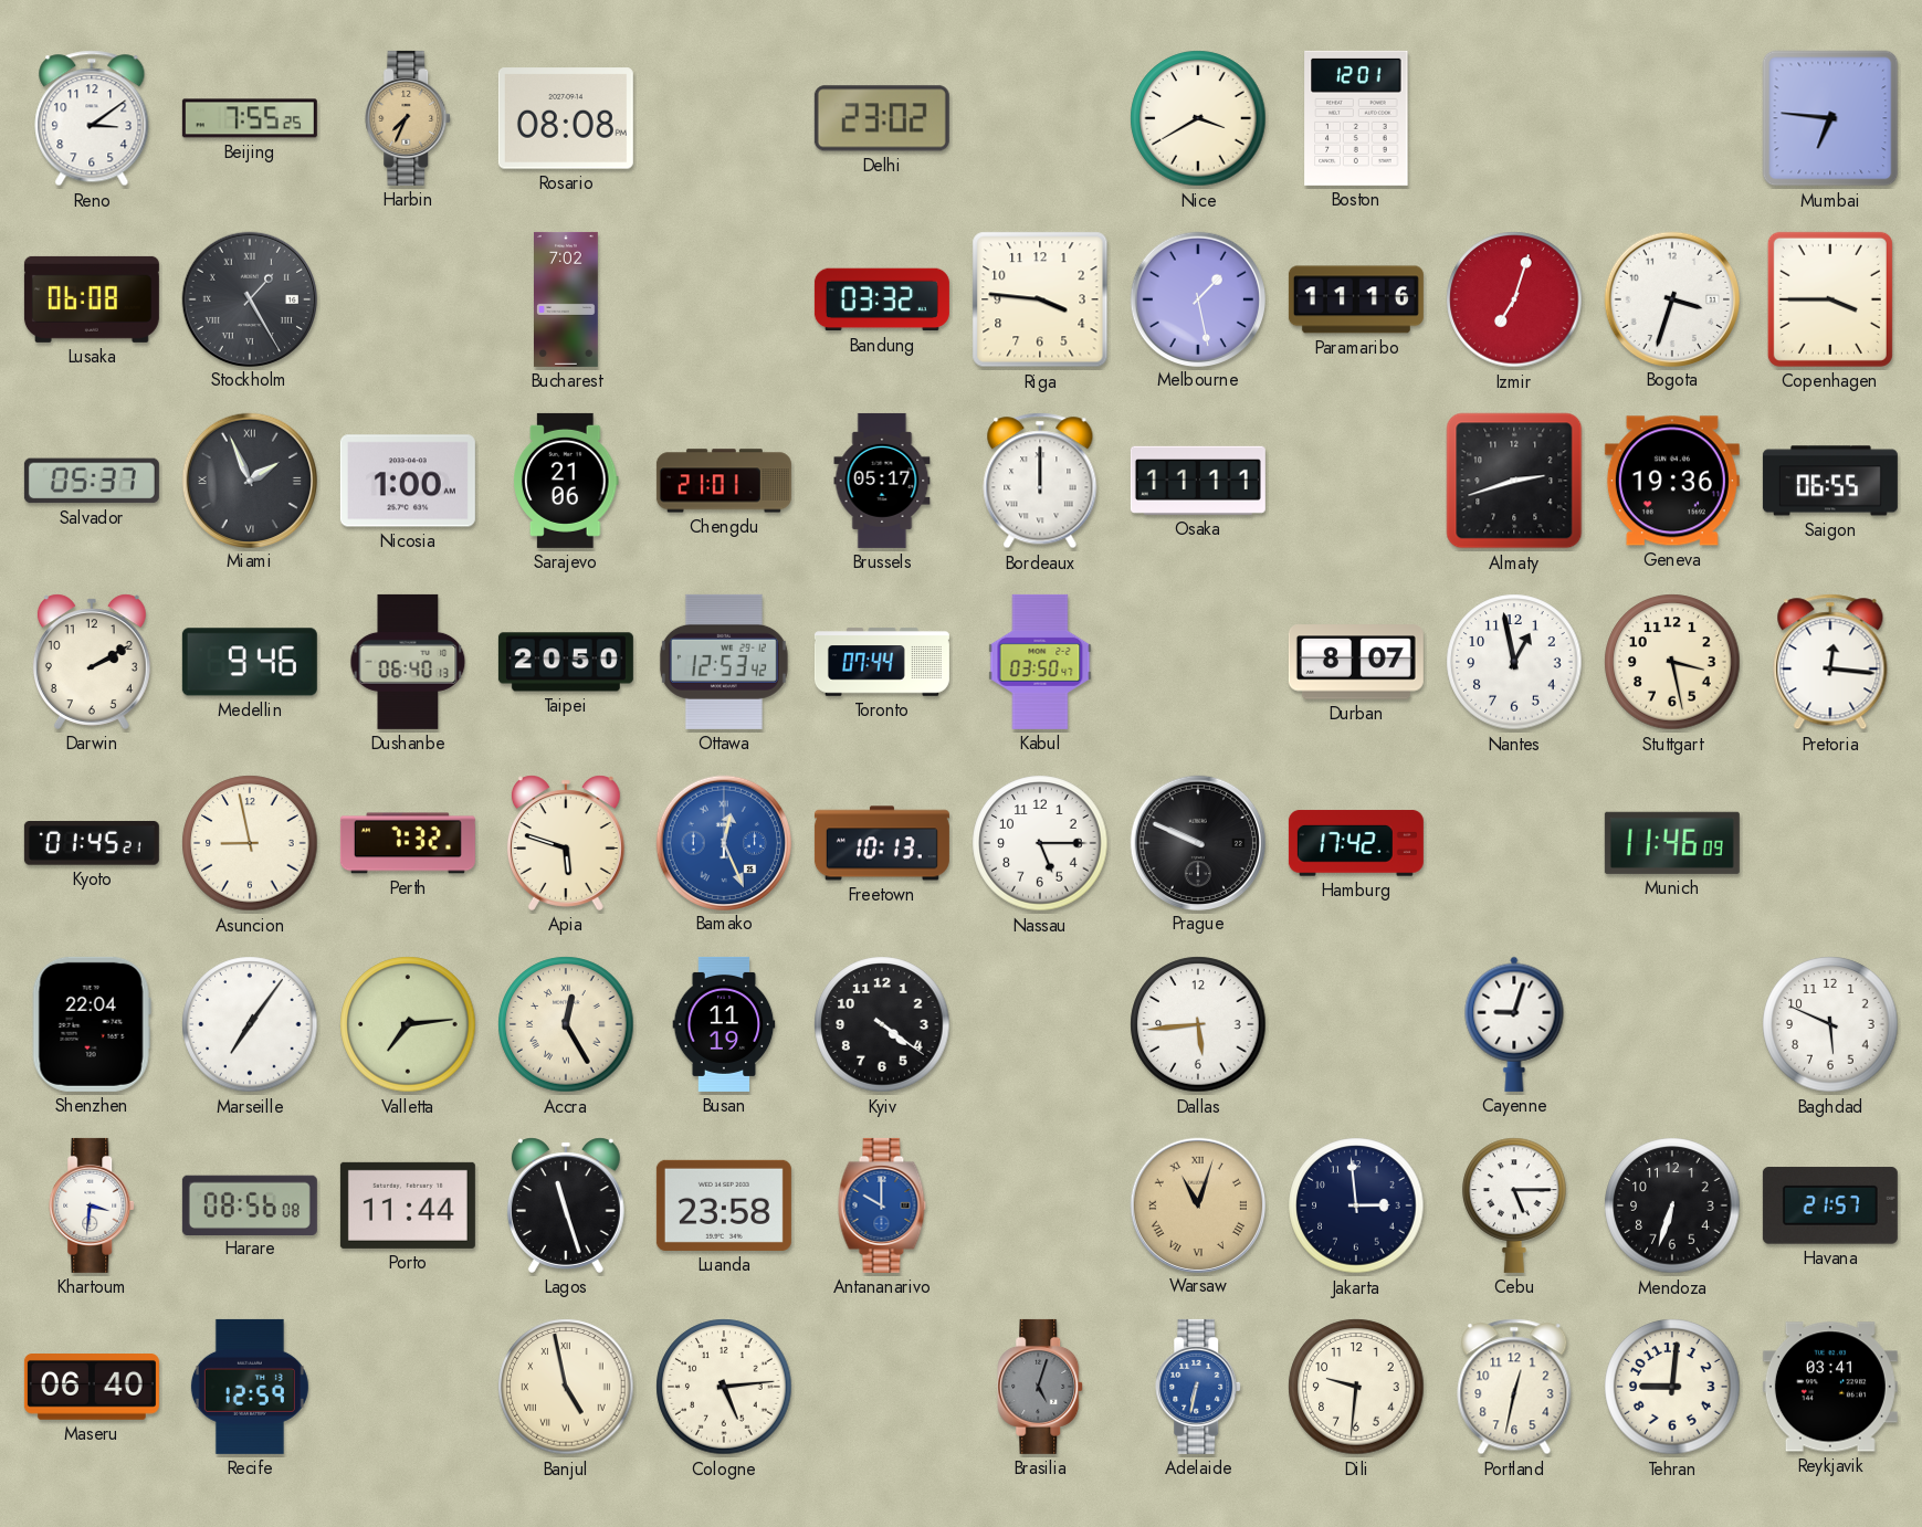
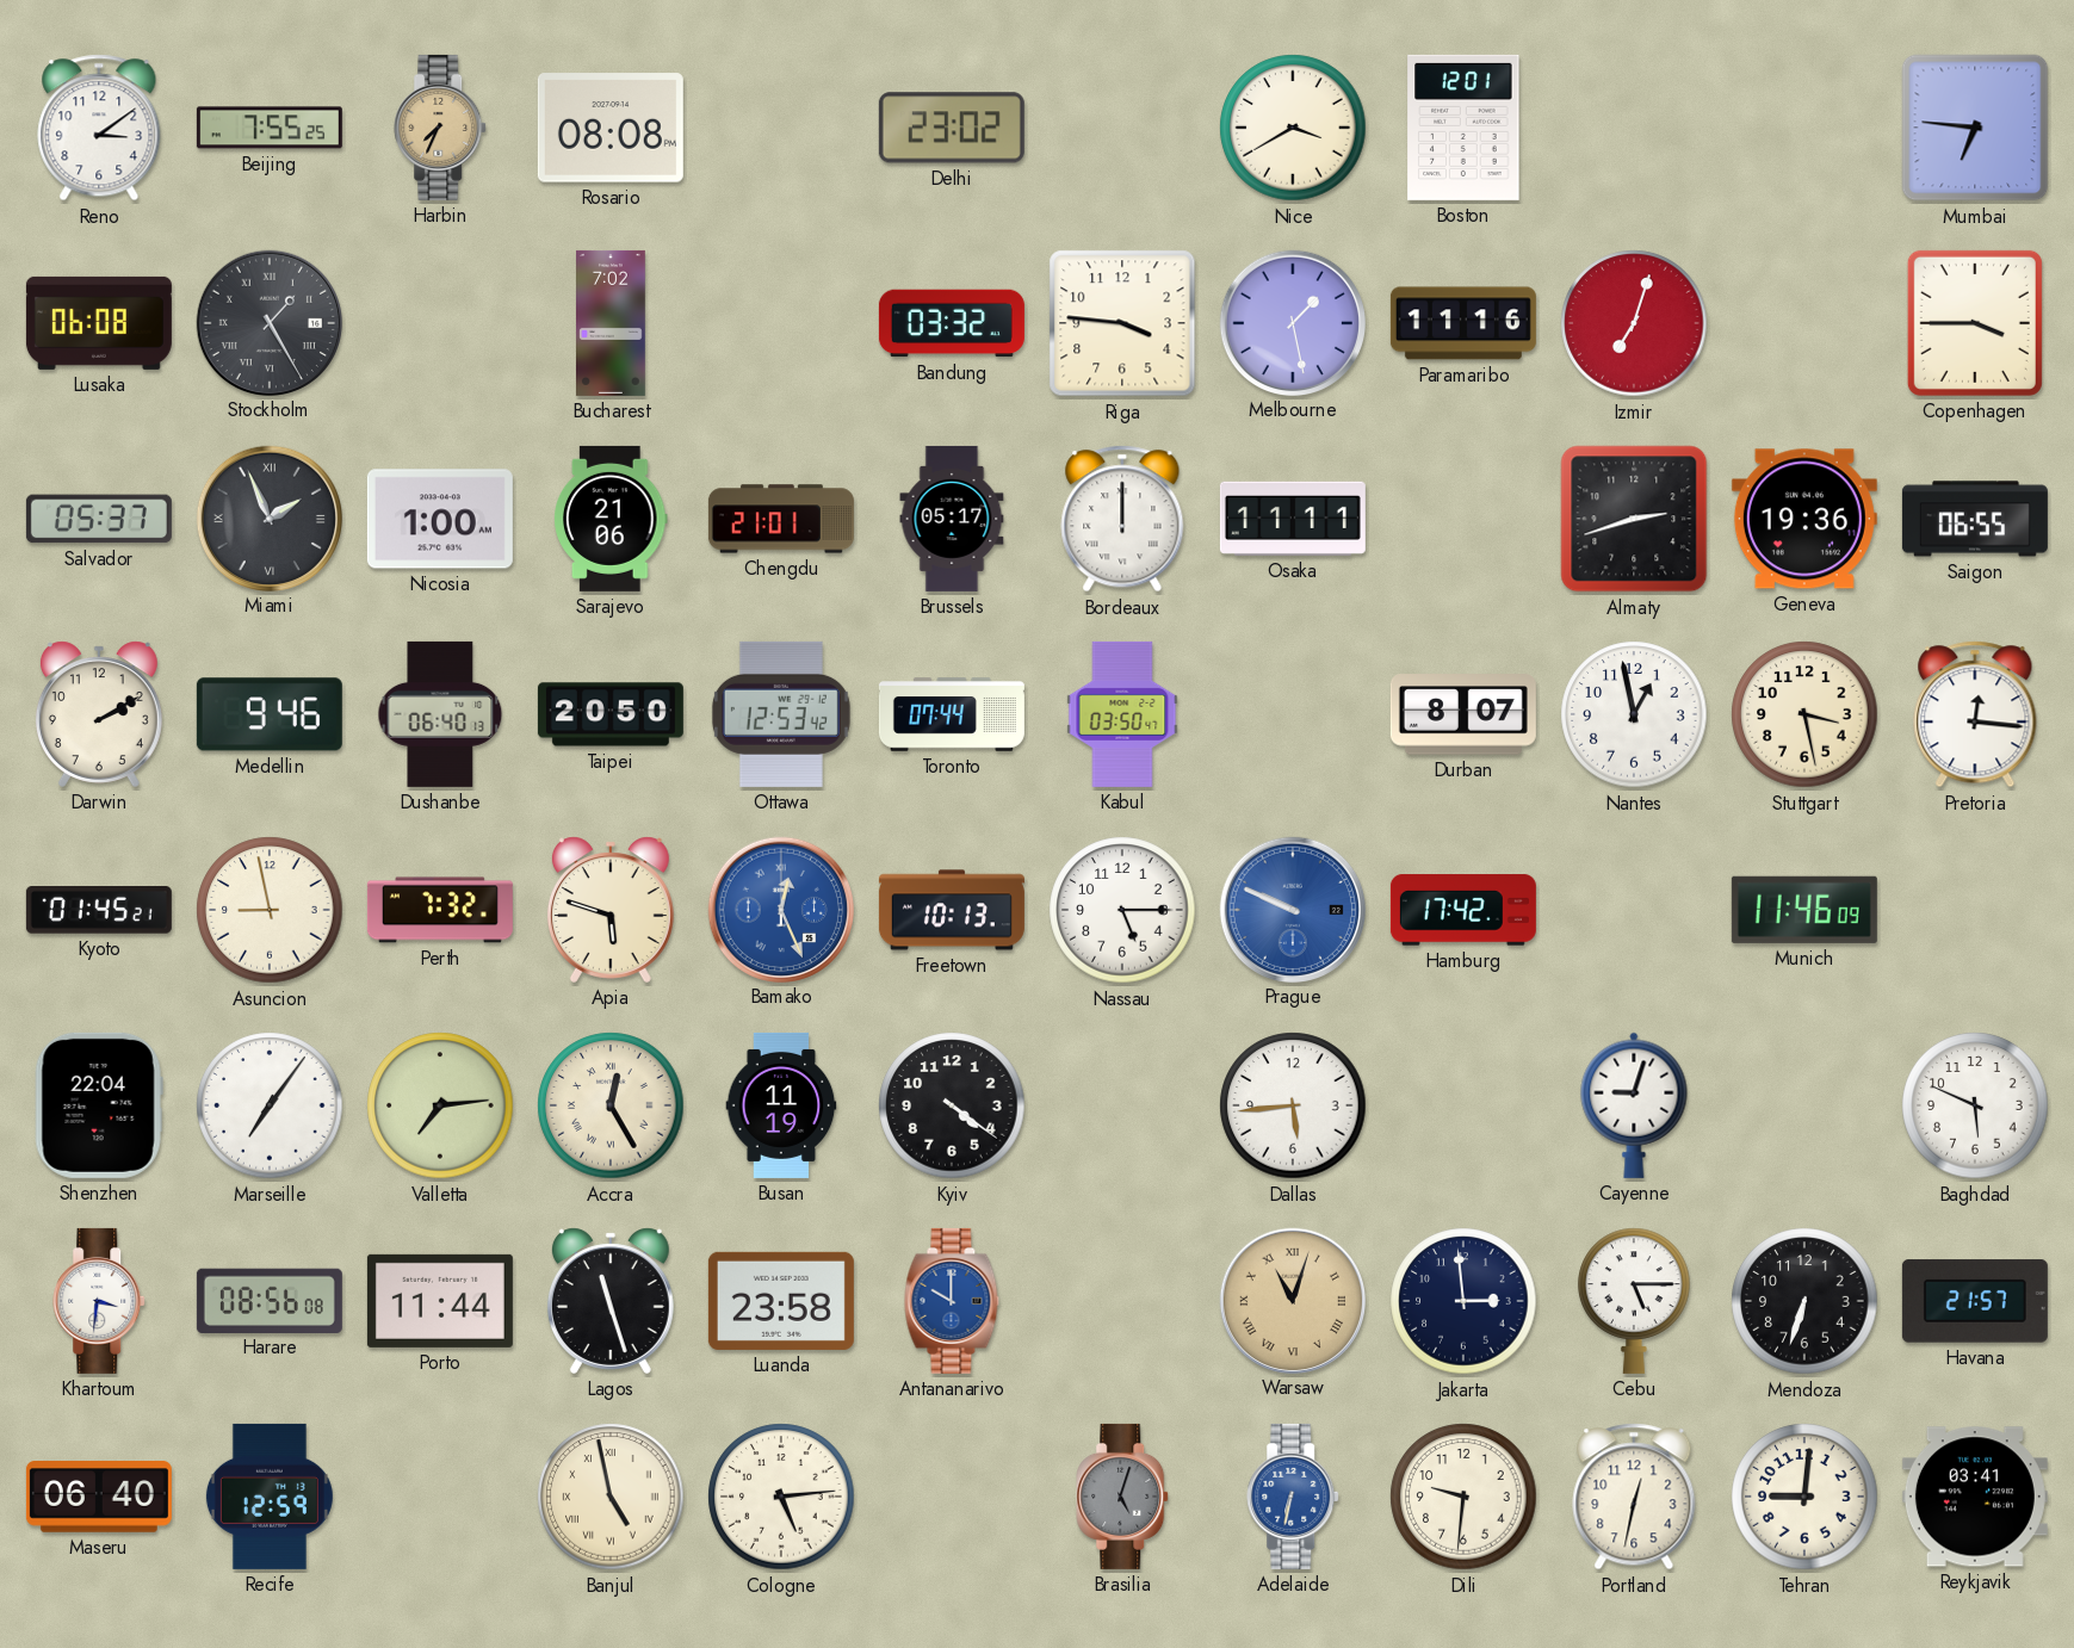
Bogota: 3:33 -> none
Prague dial: black -> blue
